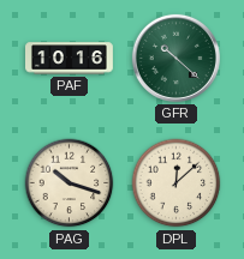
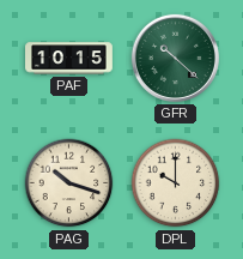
PAF: 10:16 -> 10:15
DPL: 12:08 -> 10:00
